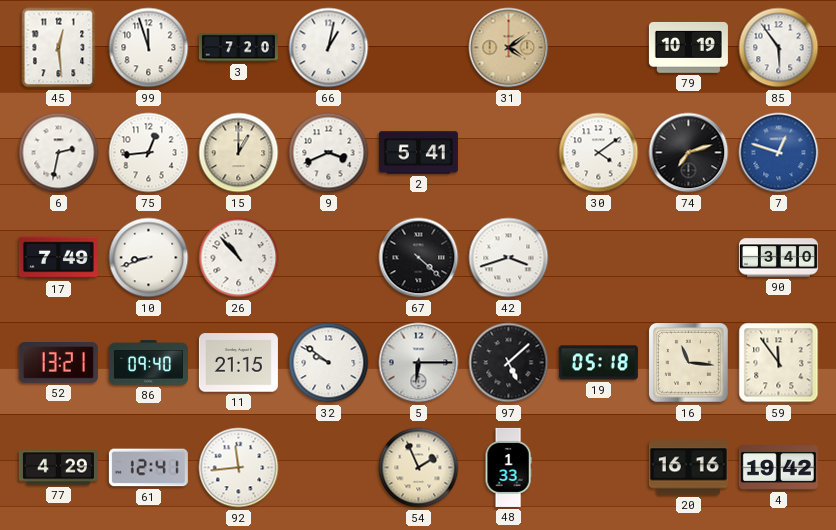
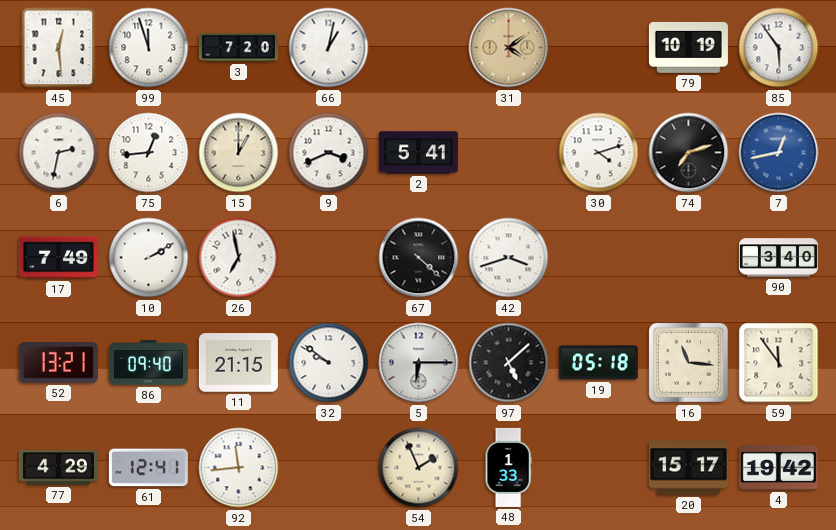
30: 4:09 -> 4:12
7: 12:48 -> 12:43
10: 8:42 -> 2:10
26: 10:53 -> 6:58
20: 16:16 -> 15:17
